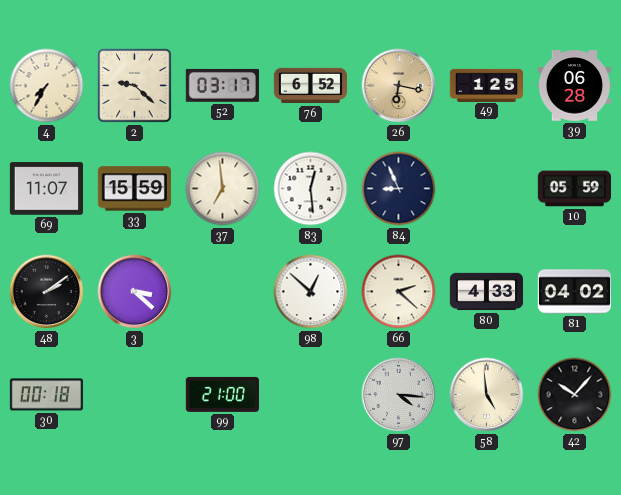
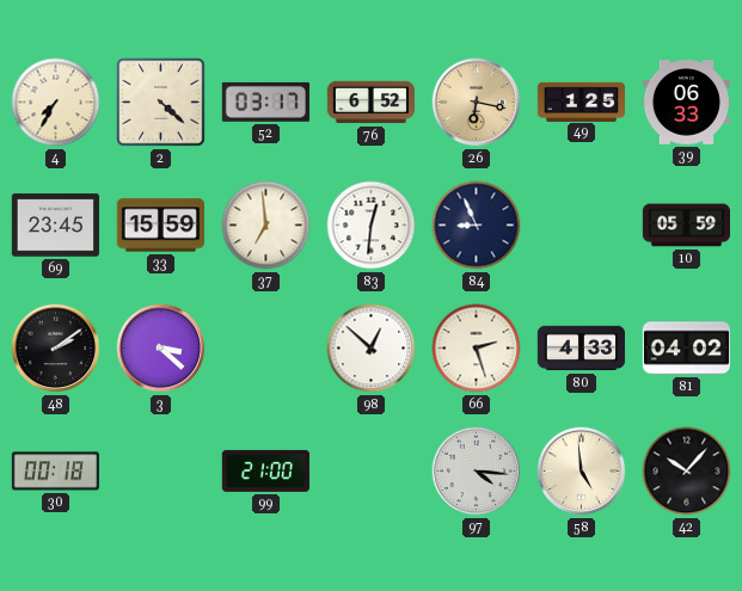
2: 9:22 -> 4:22
39: 06:28 -> 06:33
69: 11:07 -> 23:45
83: 12:29 -> 12:31
66: 2:22 -> 2:27
